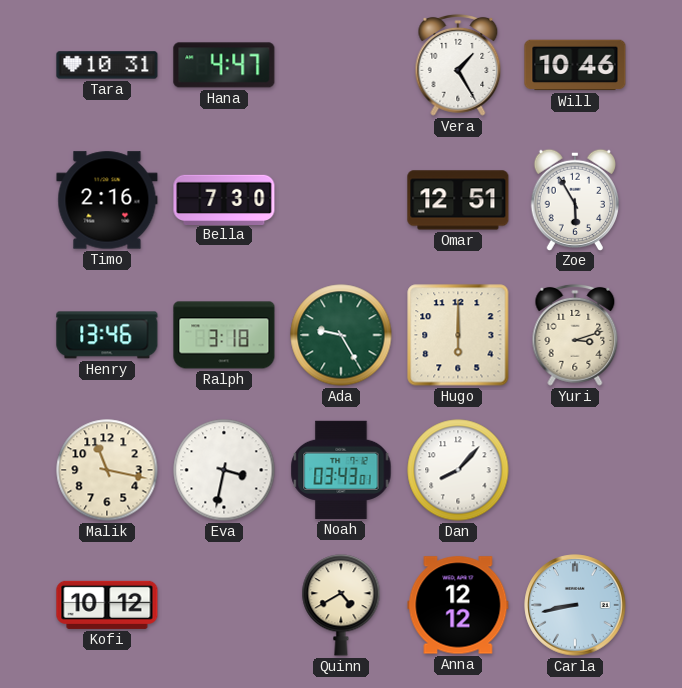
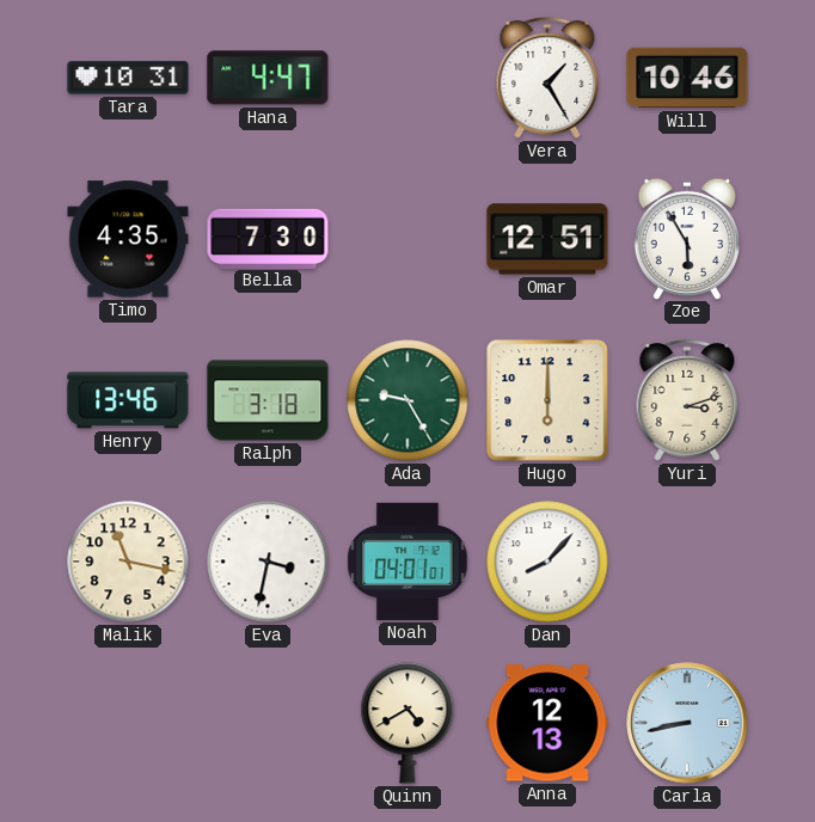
Timo: 2:16 -> 4:35
Noah: 03:43 -> 04:01
Kofi: 10:12 -> none
Anna: 12:12 -> 12:13
